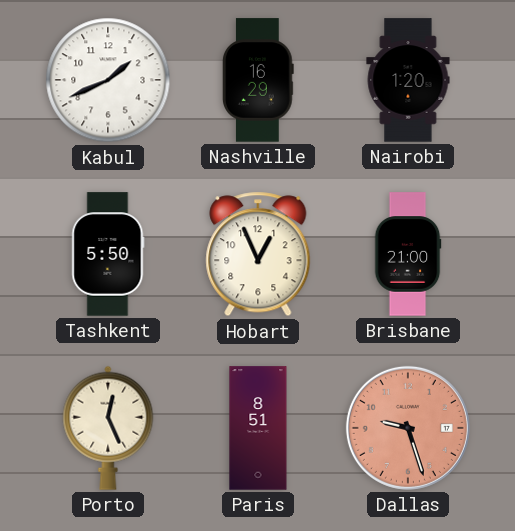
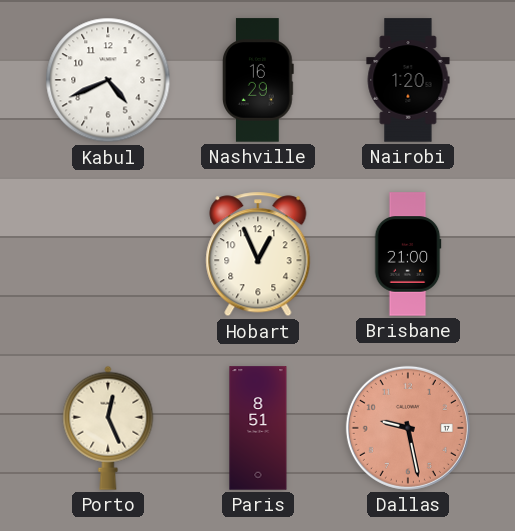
Kabul: 1:41 -> 4:41
Tashkent: 5:50 -> none
Dallas: 9:27 -> 9:28
